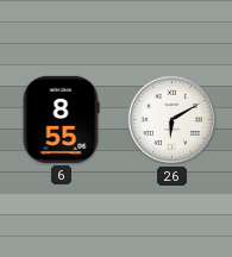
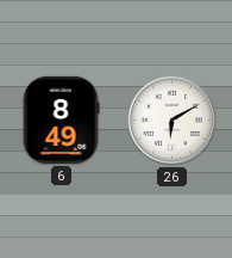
6: 8:55 -> 8:49
